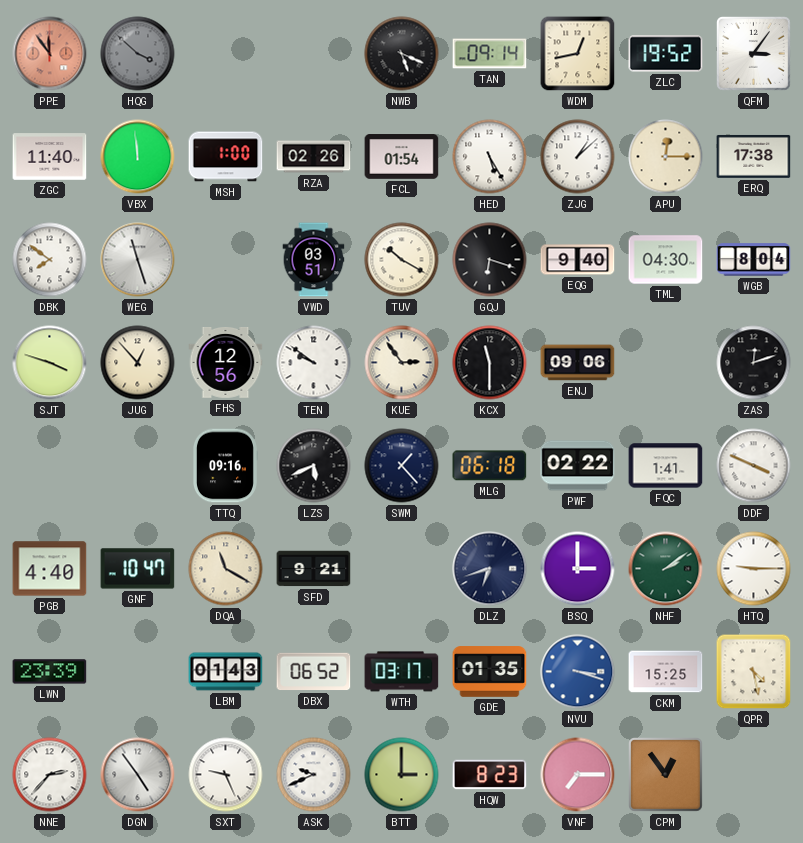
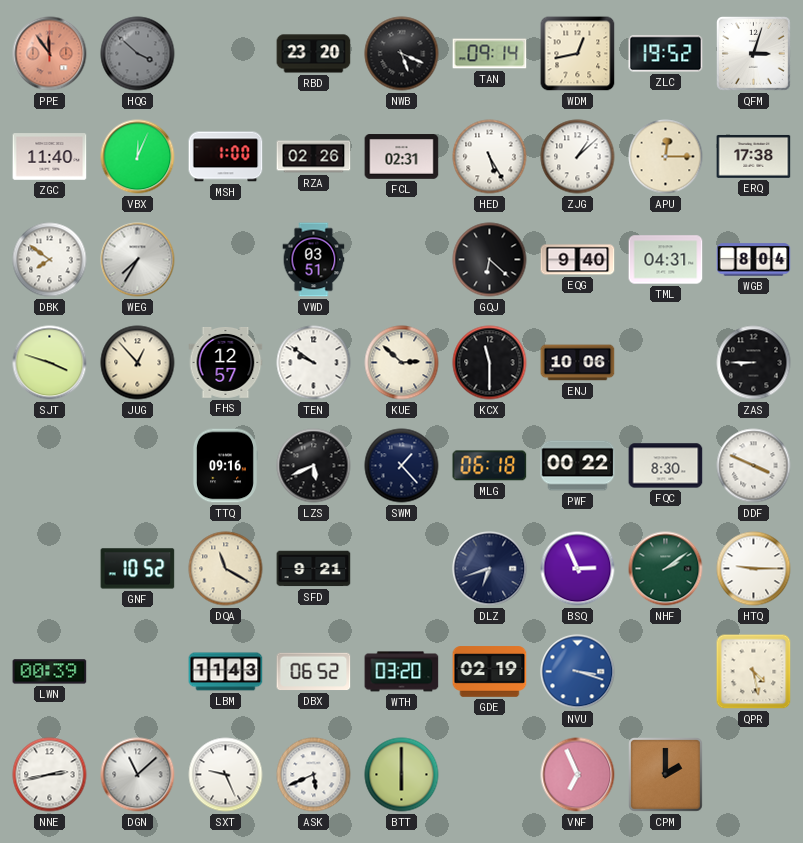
RBD: none -> 23:20
QFM: 3:06 -> 3:03
VBX: 11:59 -> 12:04
FCL: 01:54 -> 02:31
WEG: 11:27 -> 7:35
TUV: 10:20 -> none
GQJ: 6:18 -> 6:22
TML: 04:30 -> 04:31
FHS: 12:56 -> 12:57
KUE: 2:54 -> 2:52
ENJ: 09:06 -> 10:06
ZAS: 12:12 -> 8:45
PWF: 02:22 -> 00:22
FQC: 1:41 -> 8:30
PGB: 4:40 -> none
GNF: 10:47 -> 10:52
BSQ: 3:00 -> 2:56
LWN: 23:39 -> 00:39
LBM: 01:43 -> 11:43
WTH: 03:17 -> 03:20
GDE: 01:35 -> 02:19
CKM: 15:25 -> none
NNE: 2:37 -> 2:43
DGN: 4:54 -> 11:08
ASK: 9:41 -> 5:41
BTT: 3:00 -> 6:00
HQW: 8:23 -> none
VNF: 7:15 -> 6:56
CPM: 12:54 -> 2:00
